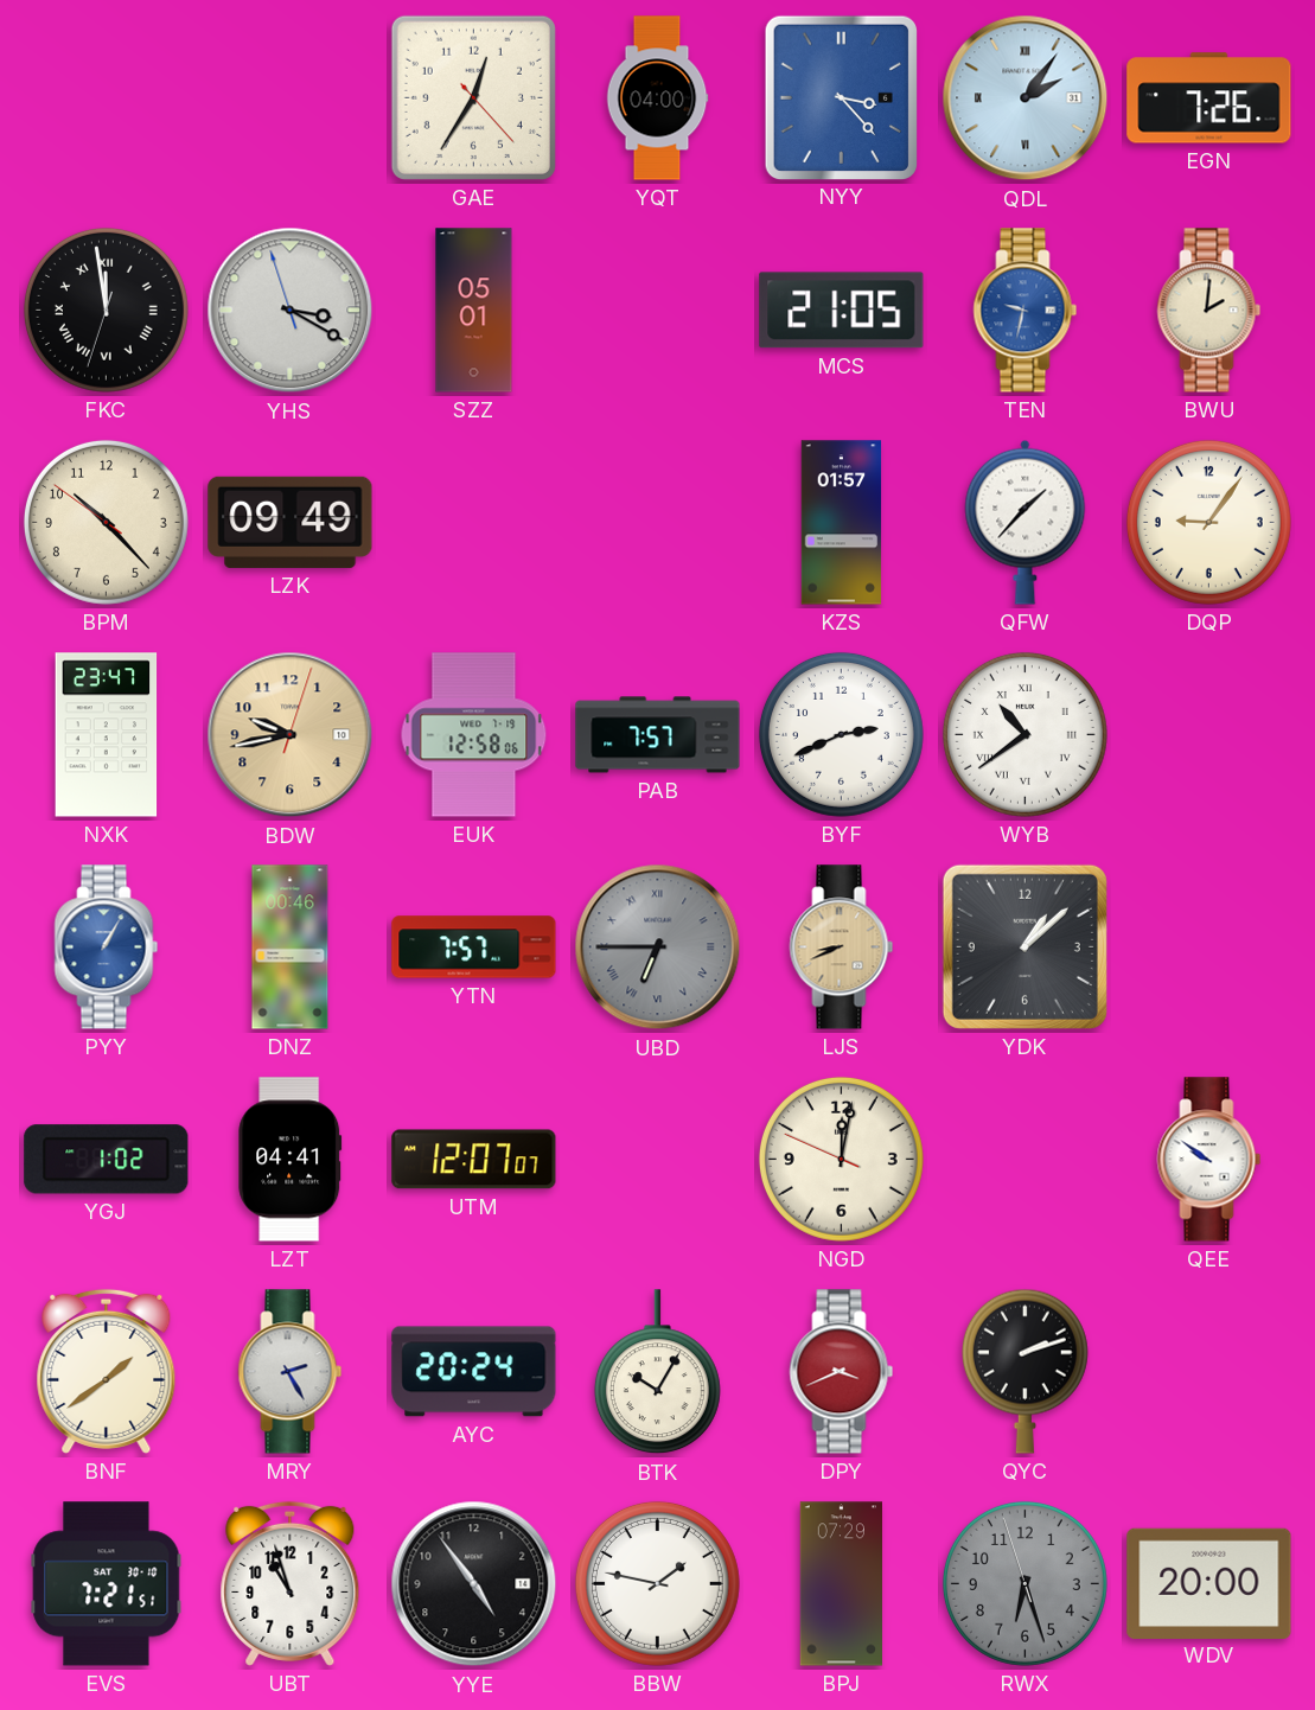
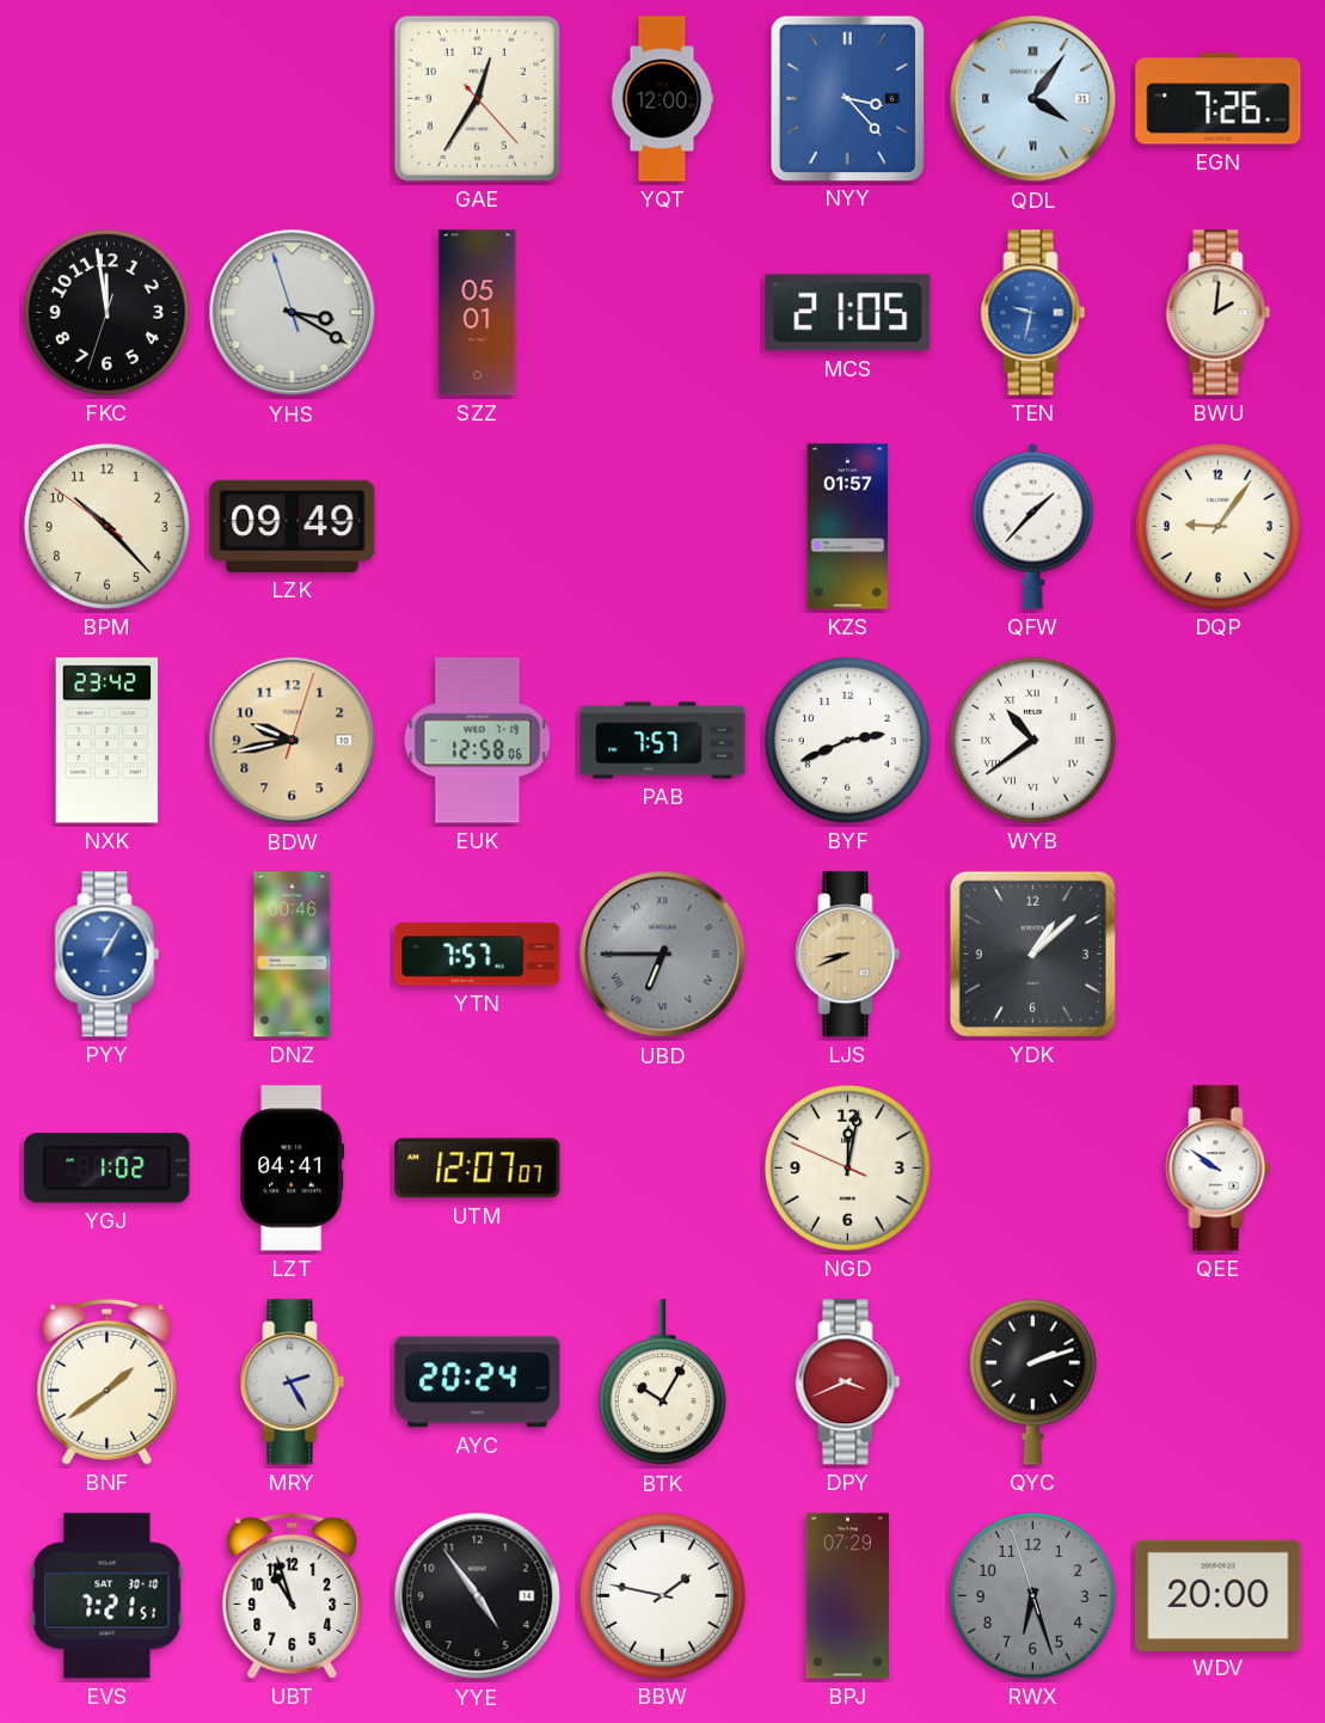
YQT: 04:00 -> 12:00
QDL: 2:06 -> 4:06
FKC numerals: Roman -> Arabic
NXK: 23:47 -> 23:42
